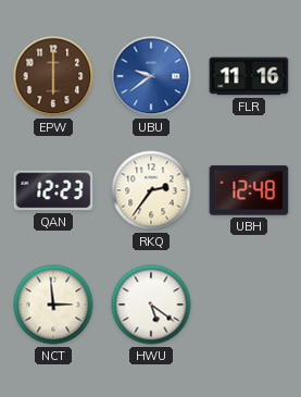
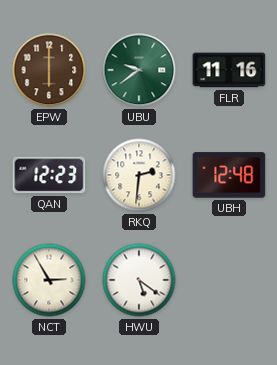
UBU dial: blue -> green
RKQ: 2:36 -> 2:31
NCT: 2:59 -> 2:55
